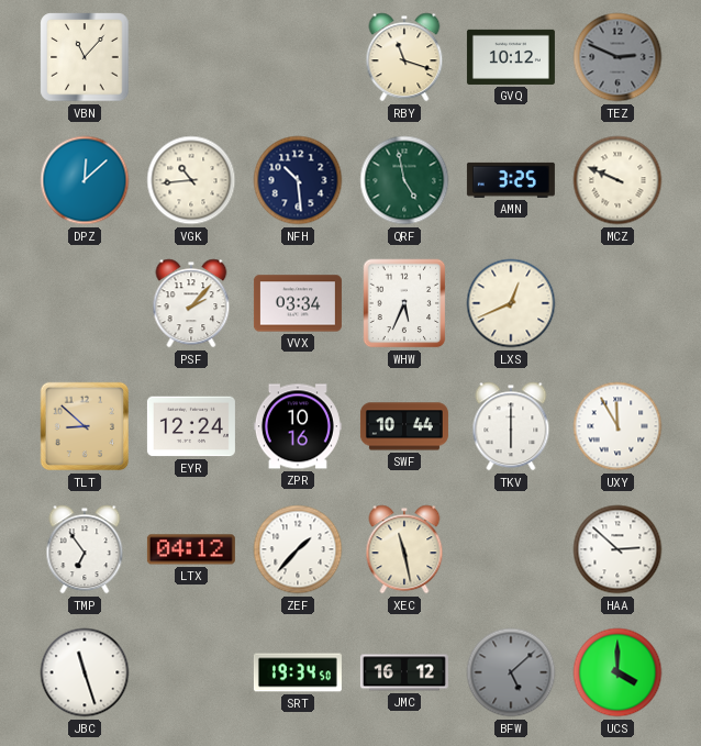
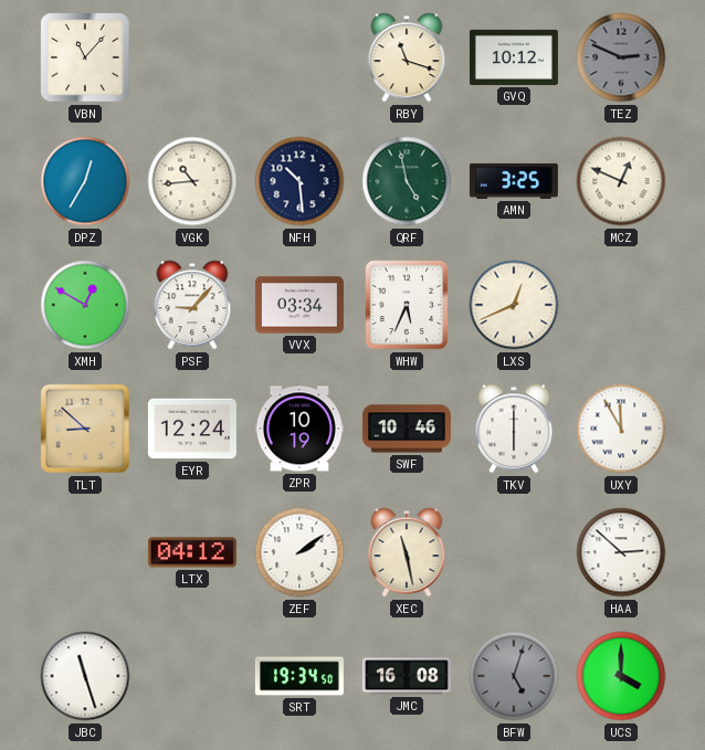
DPZ: 12:08 -> 12:35
MCZ: 9:49 -> 12:49
XMH: none -> 12:50
PSF: 2:07 -> 9:07
ZPR: 10:16 -> 10:19
SWF: 10:44 -> 10:46
TMP: 6:54 -> none
ZEF: 1:37 -> 2:09
JMC: 16:12 -> 16:08
BFW: 5:08 -> 5:03
